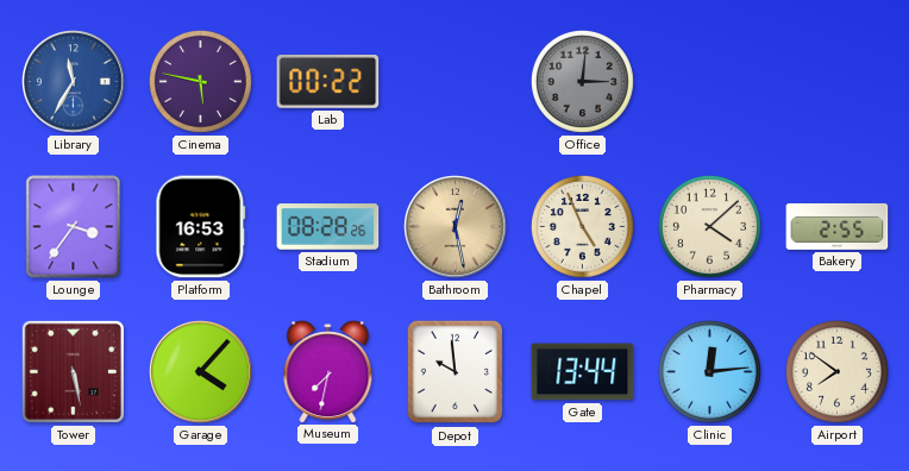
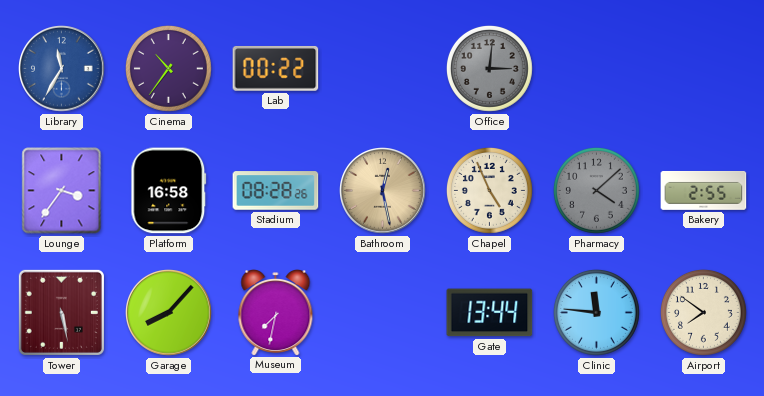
Cinema: 5:47 -> 10:36
Platform: 16:53 -> 16:58
Pharmacy dial: cream -> grey
Garage: 4:07 -> 8:07
Depot: 9:59 -> none
Clinic: 12:14 -> 11:46
